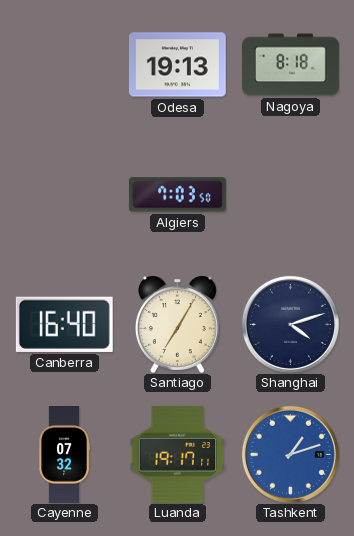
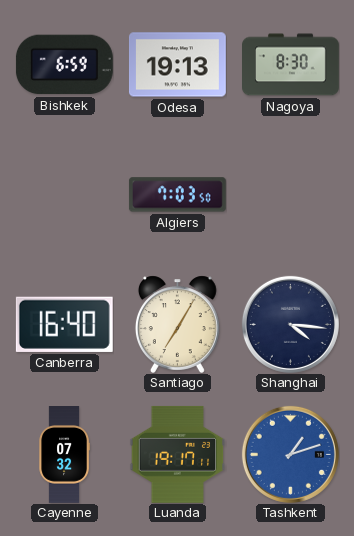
Bishkek: none -> 6:59
Nagoya: 8:18 -> 8:30
Shanghai: 4:12 -> 4:16
